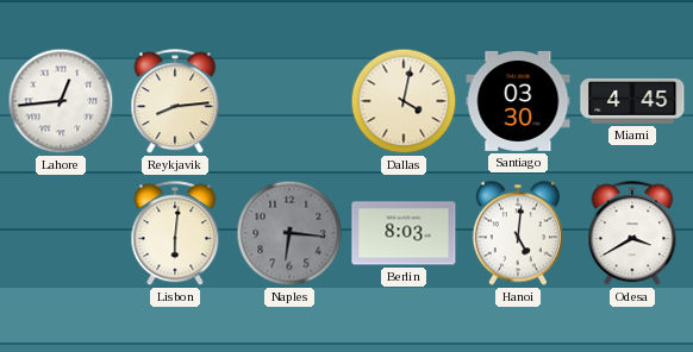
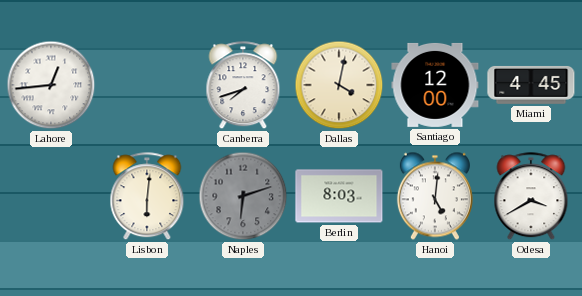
Reykjavik: 8:14 -> none
Canberra: none -> 7:42
Santiago: 03:30 -> 12:00
Naples: 6:16 -> 6:12
